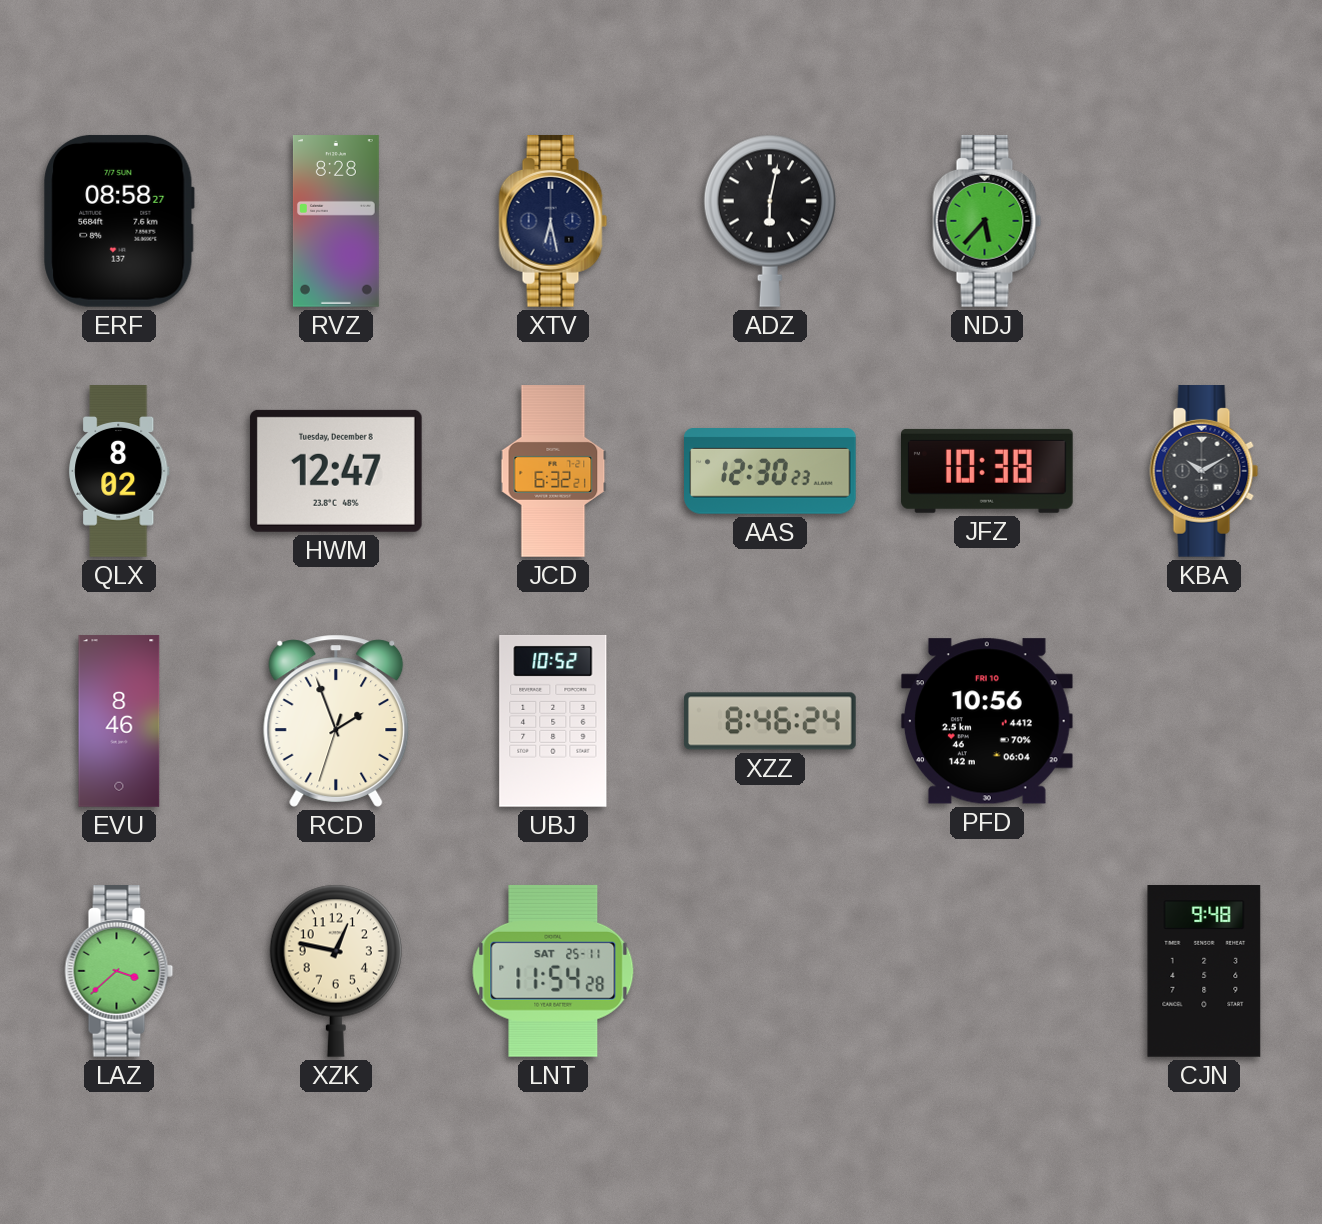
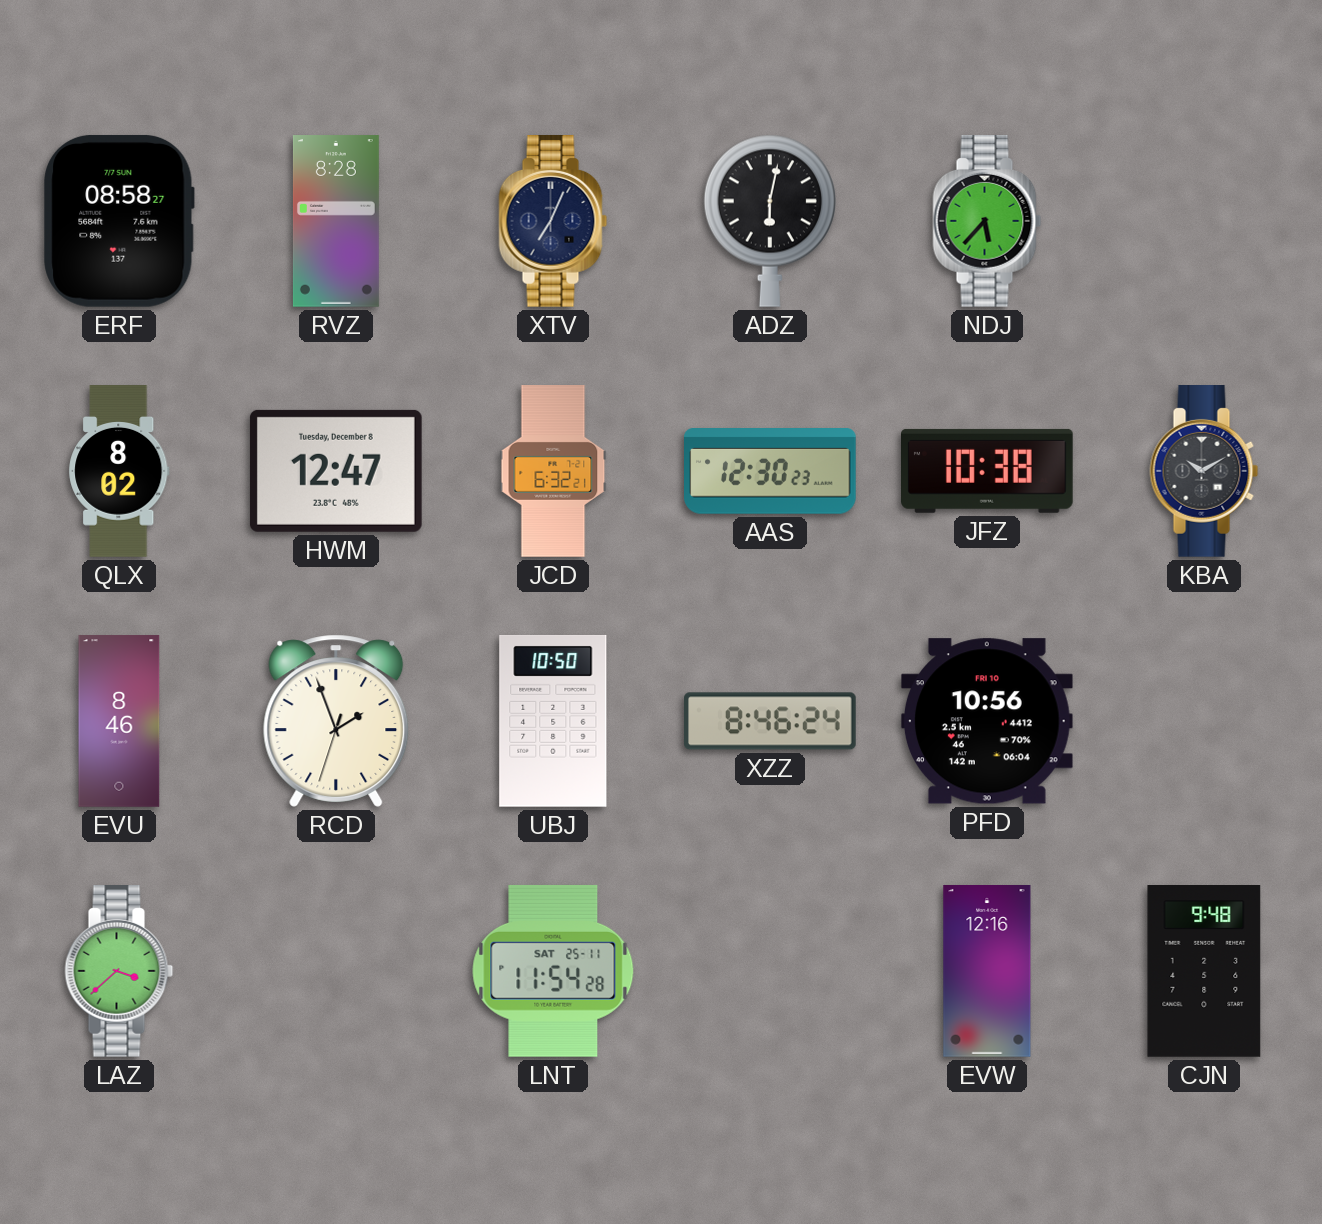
XTV: 6:28 -> 7:04
UBJ: 10:52 -> 10:50
XZK: 12:47 -> none
EVW: none -> 12:16
